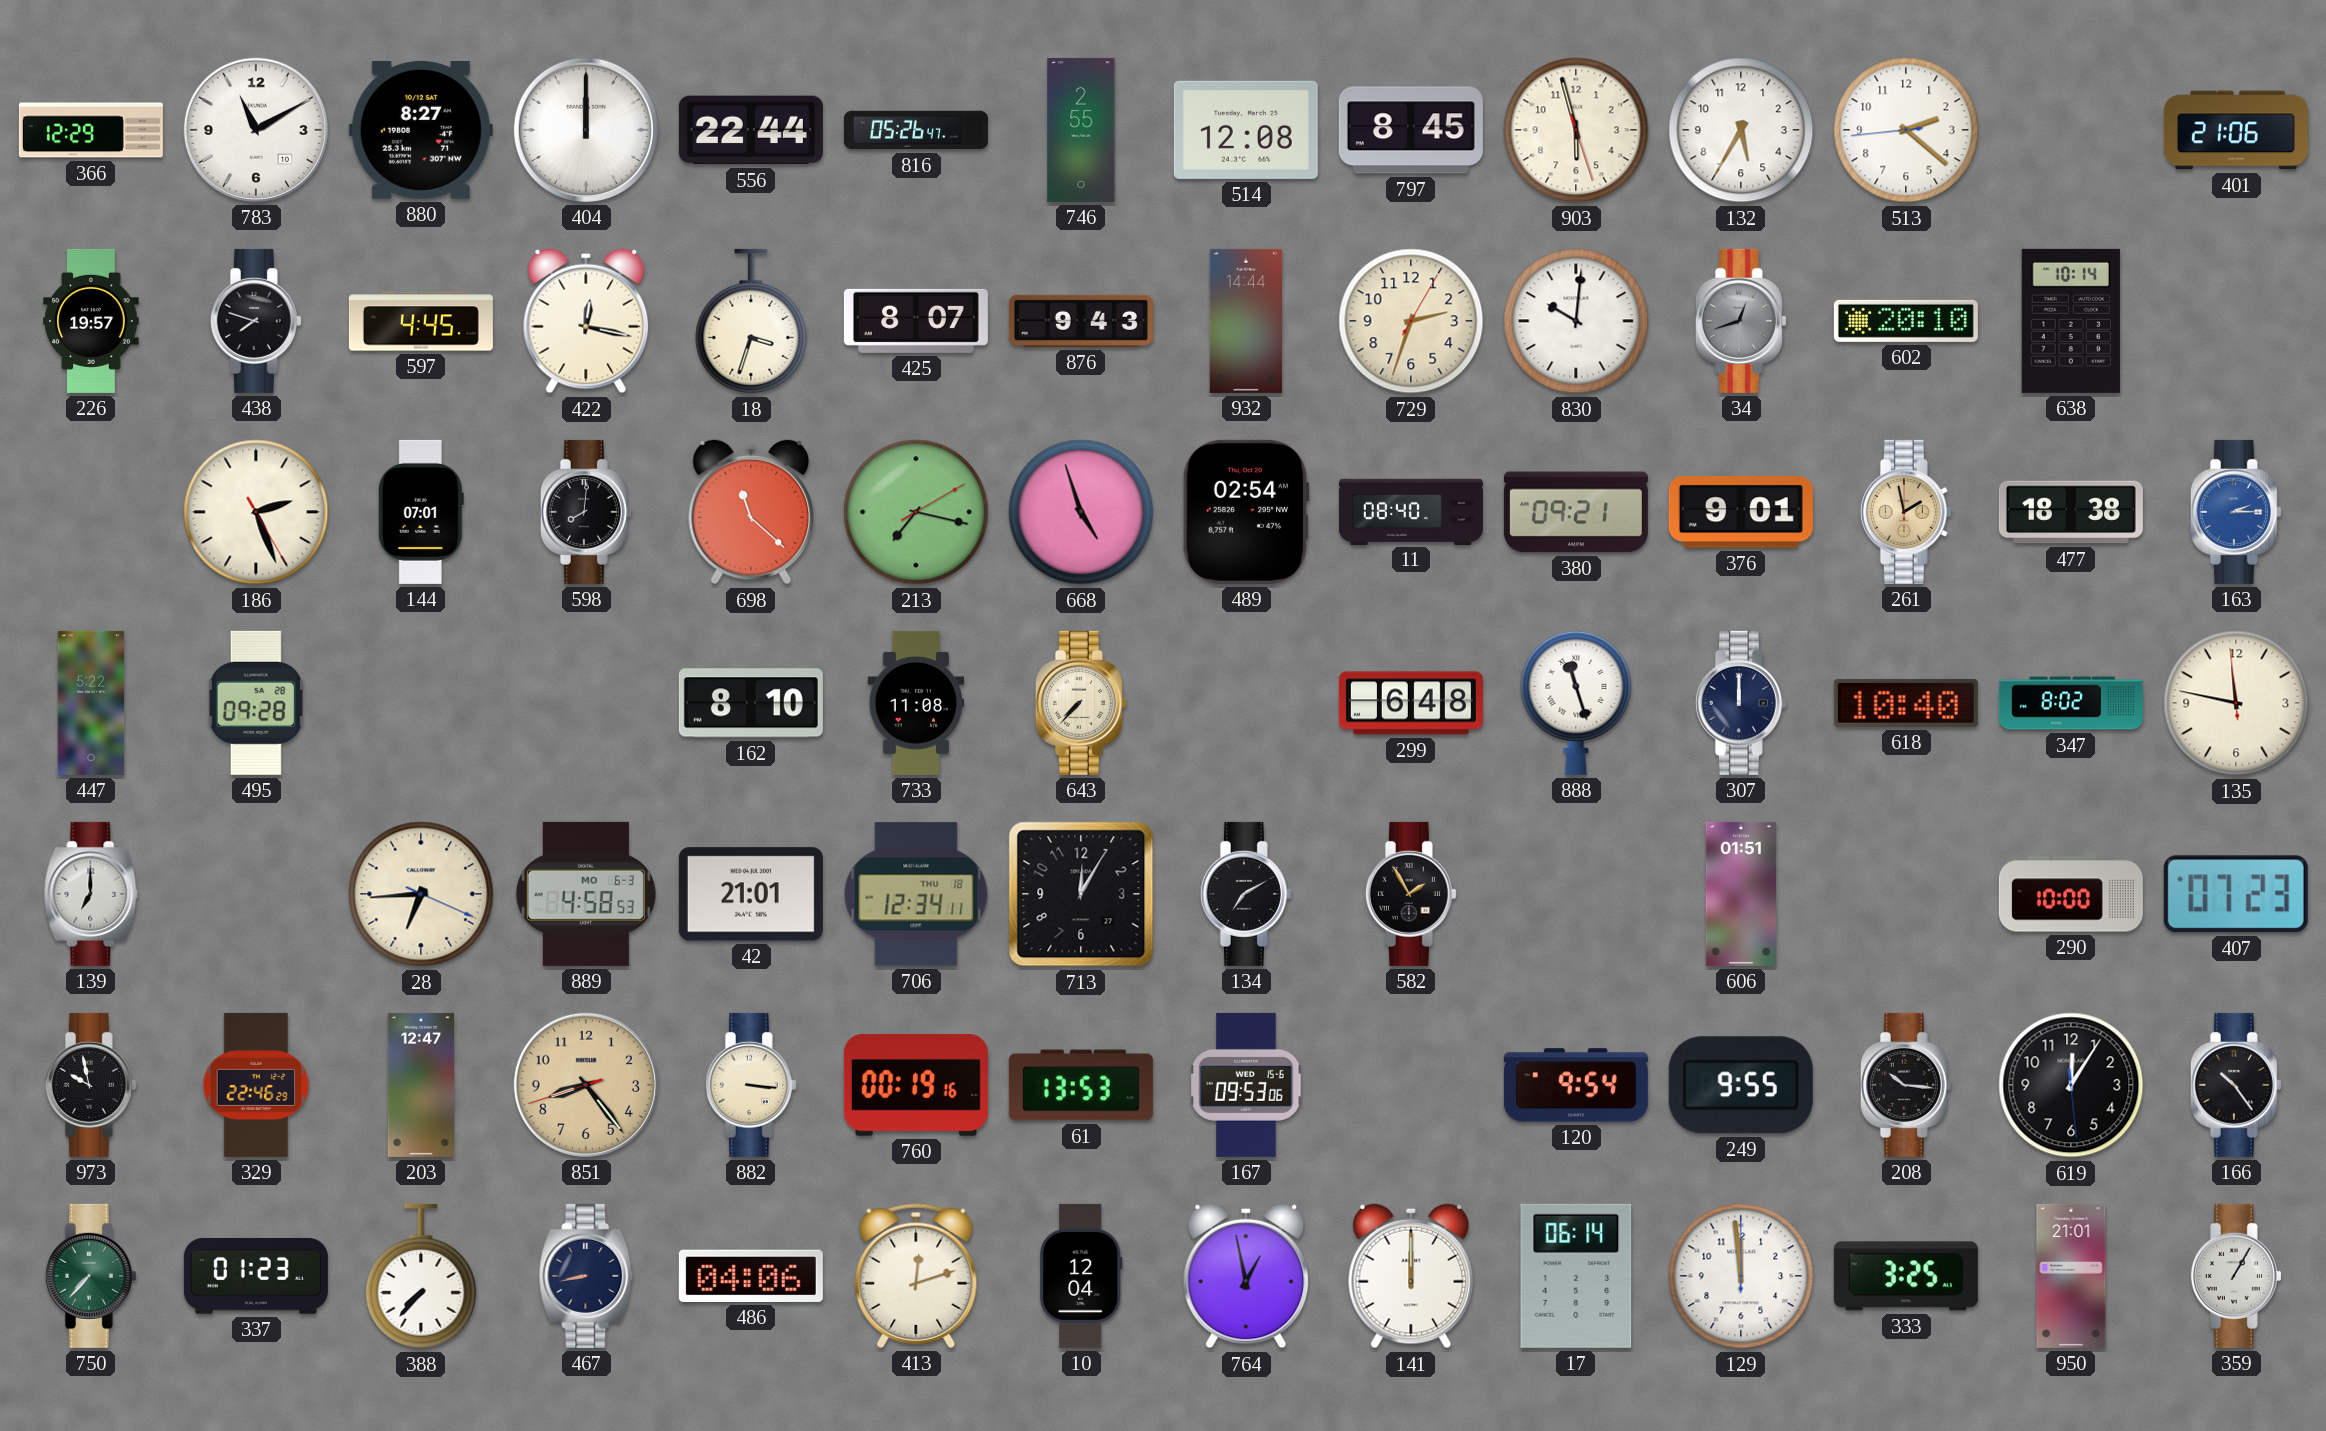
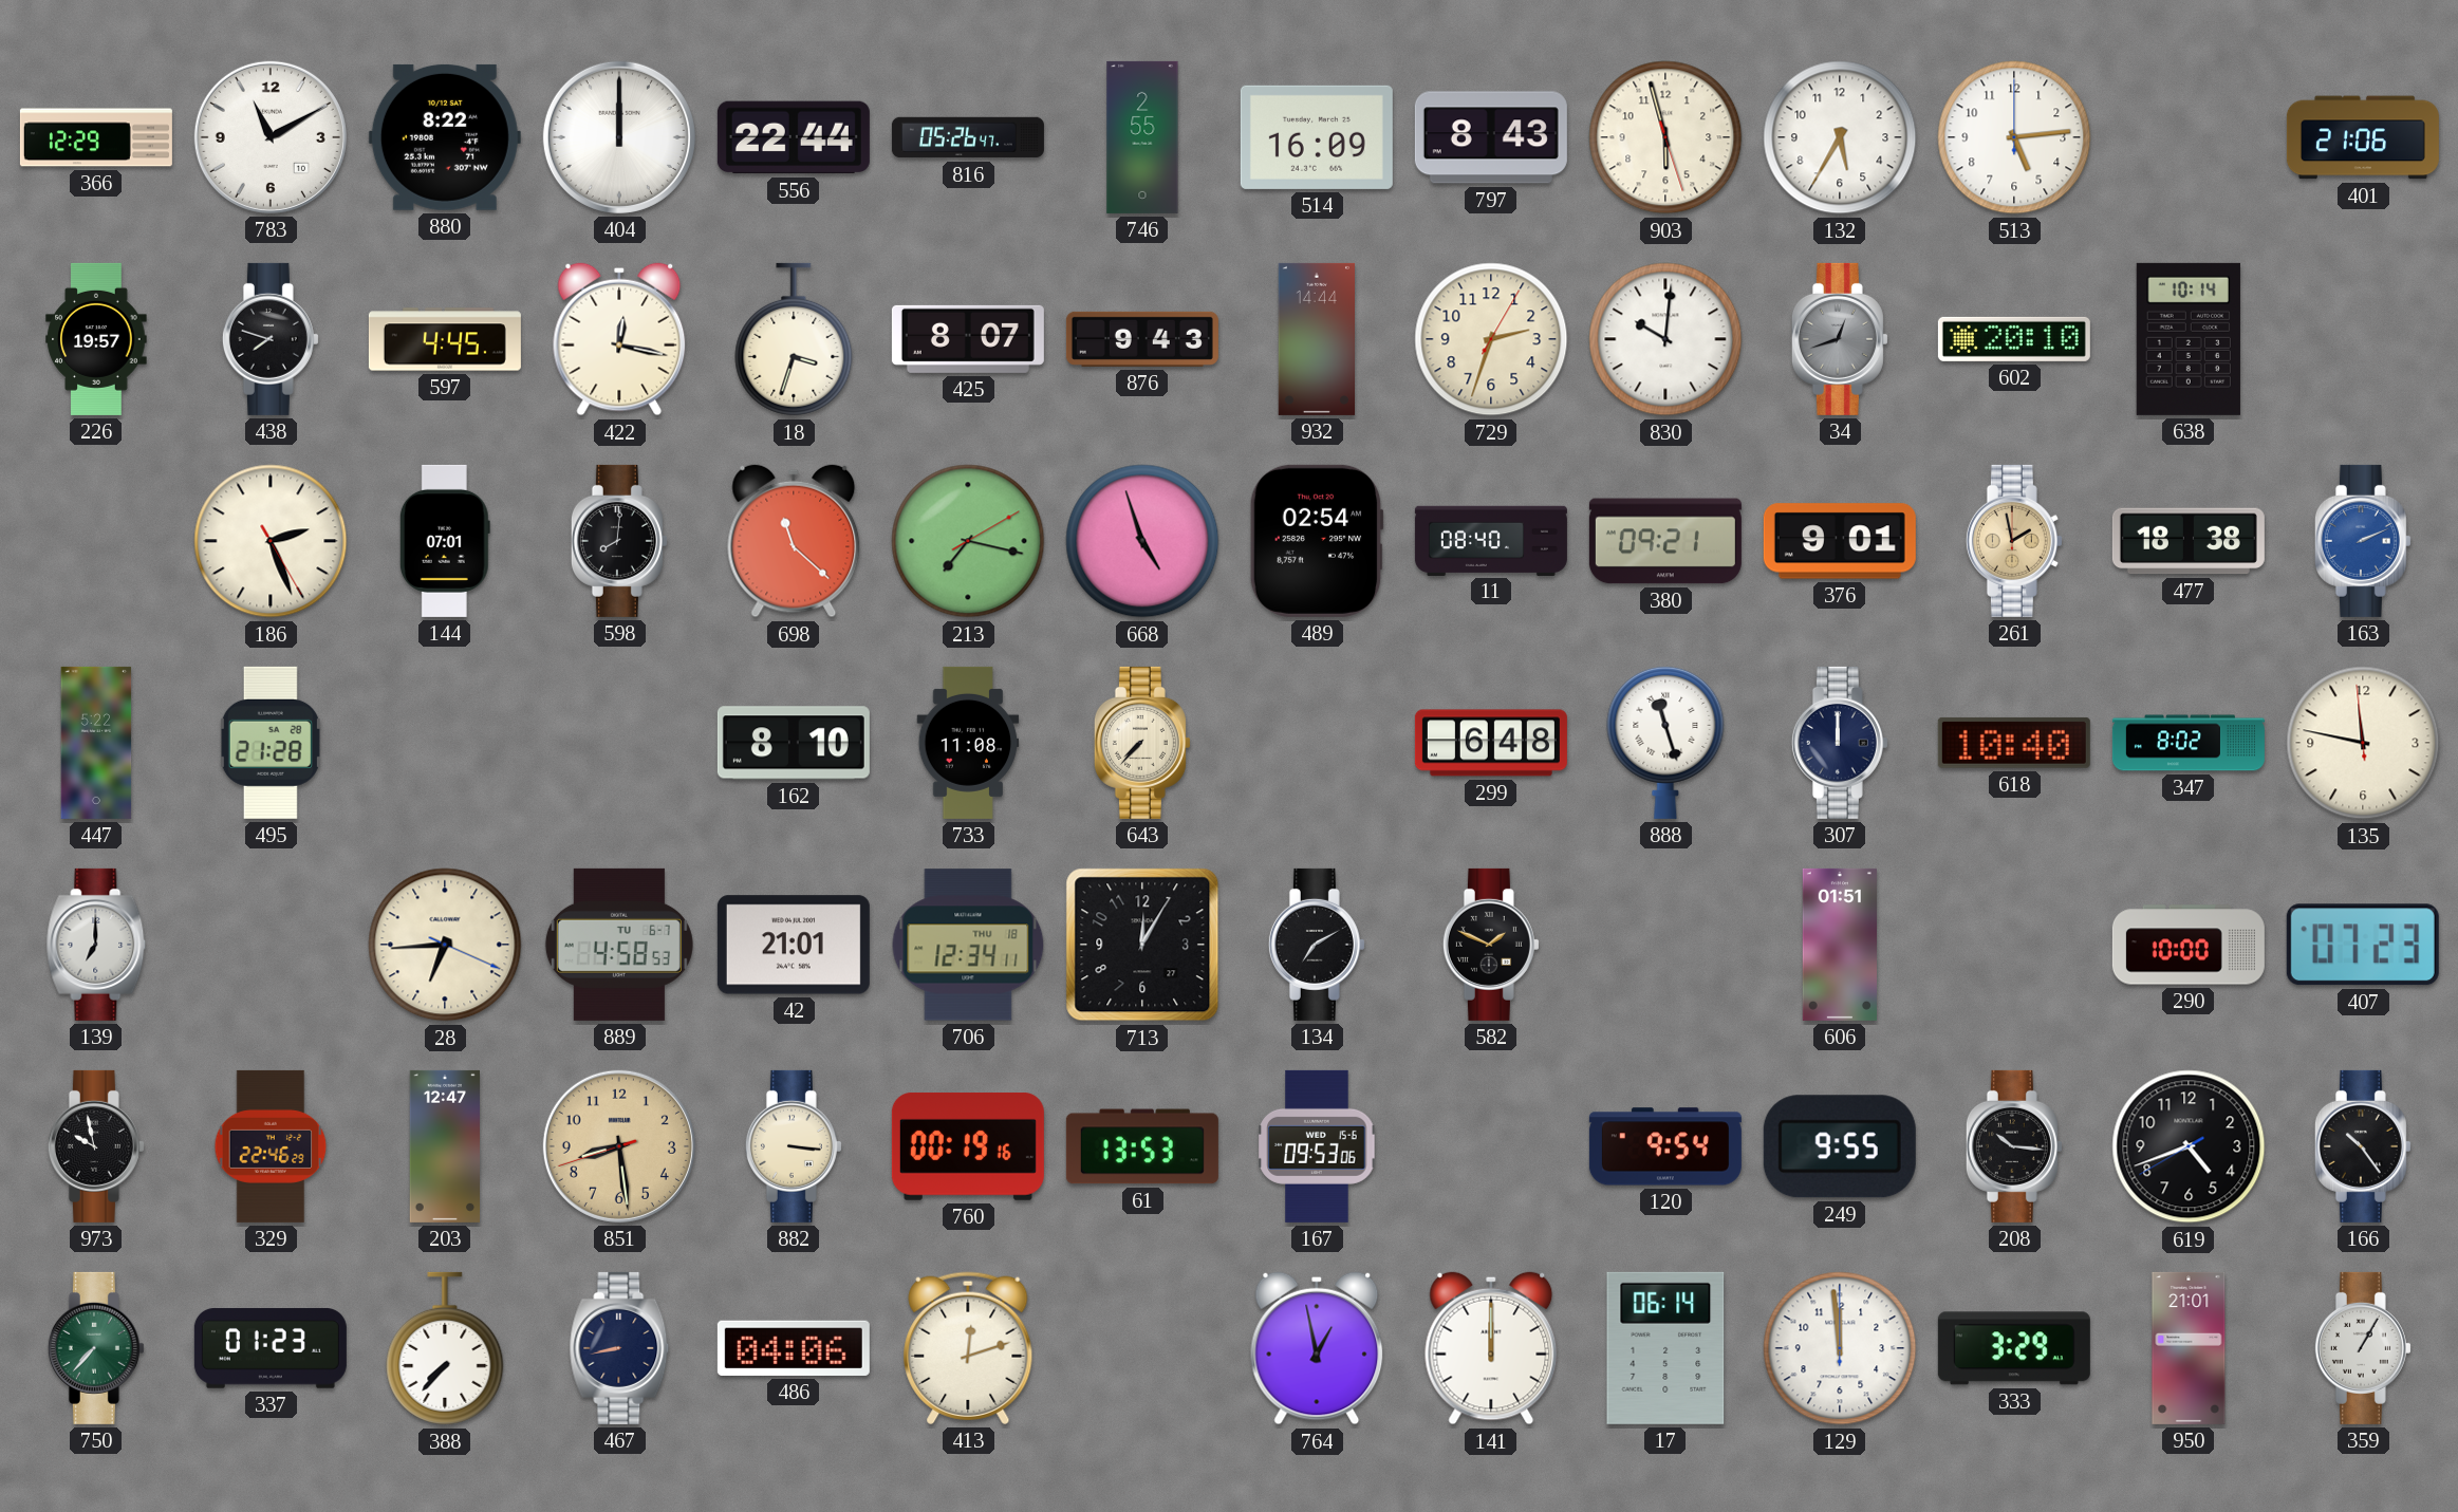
880: 8:27 -> 8:22
514: 12:08 -> 16:09
797: 8:45 -> 8:43
513: 2:21 -> 5:14
163: 2:15 -> 2:11
495: 09:28 -> 21:28
889 date: MO 6-3 -> TU 6-7
582: 1:55 -> 1:49
851: 8:23 -> 8:28
619: 12:05 -> 4:41
10: 12:04 -> none
333: 3:25 -> 3:29
